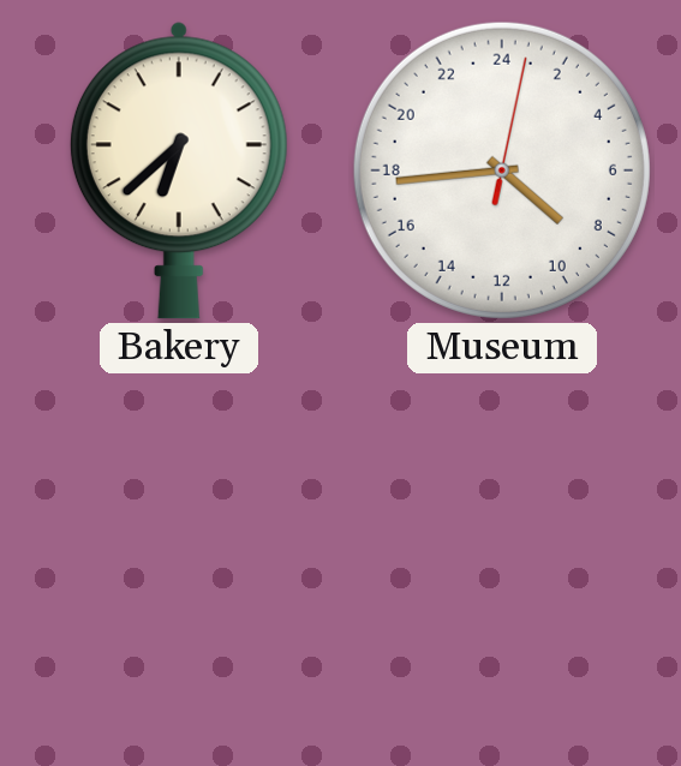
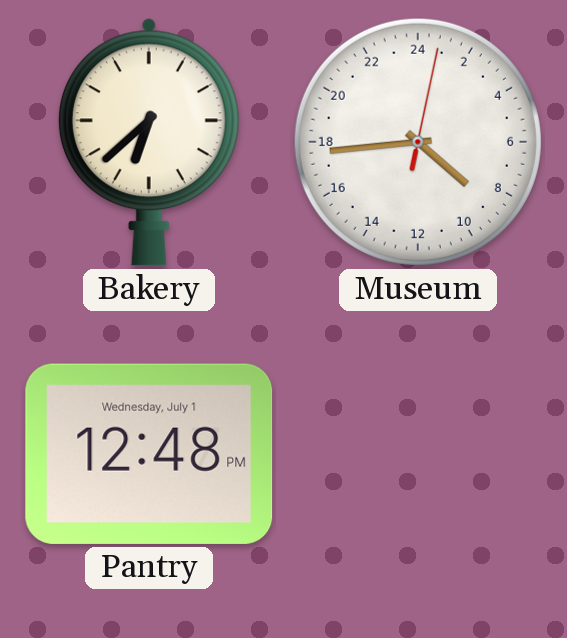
Pantry: none -> 12:48
